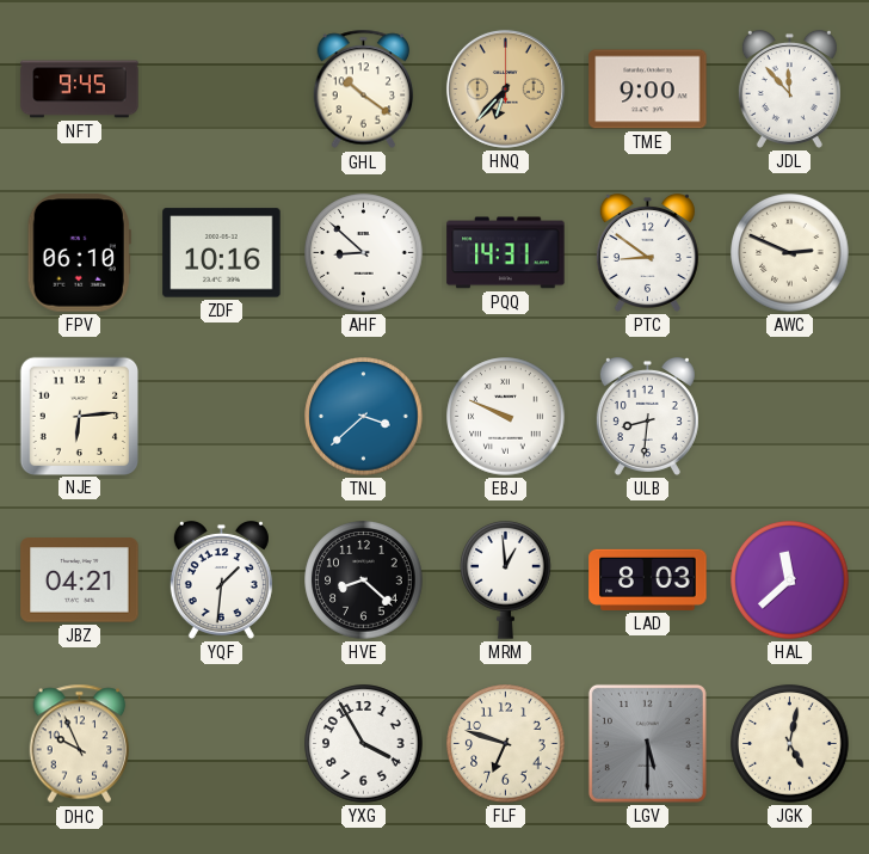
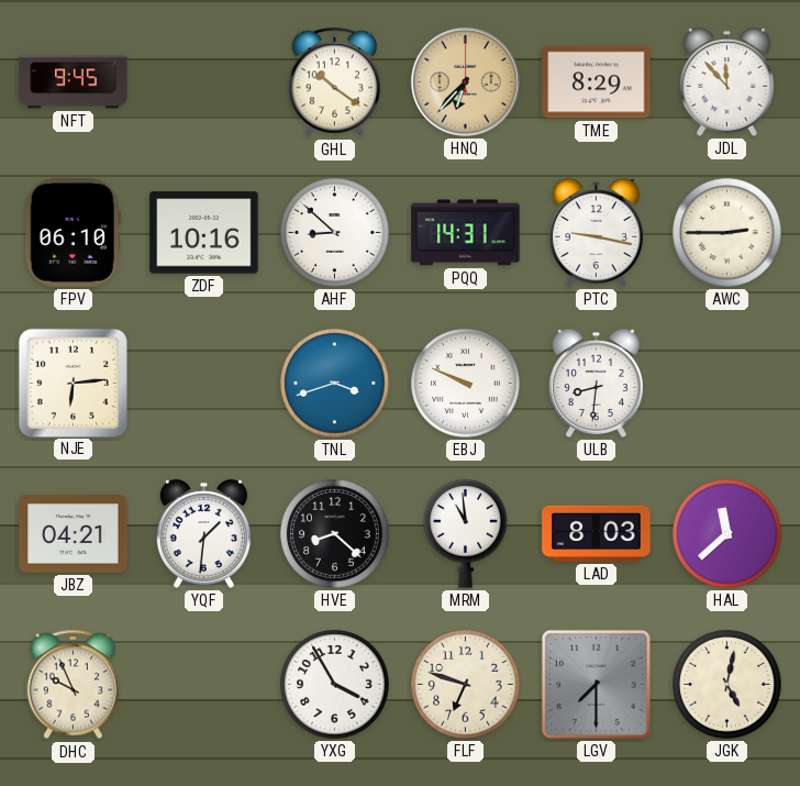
TME: 9:00 -> 8:29
PTC: 8:51 -> 9:17
AWC: 2:49 -> 2:45
TNL: 3:38 -> 3:42
MRM: 12:59 -> 10:59
LGV: 5:30 -> 7:30
